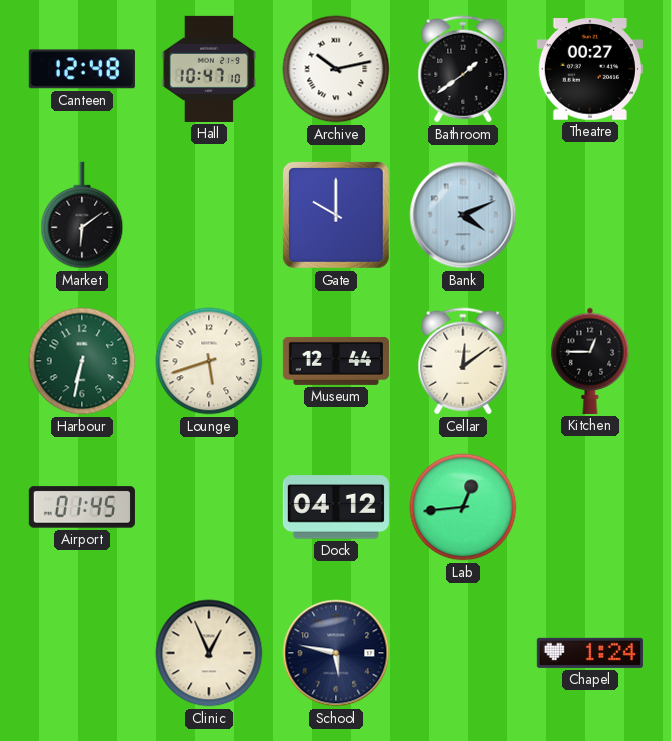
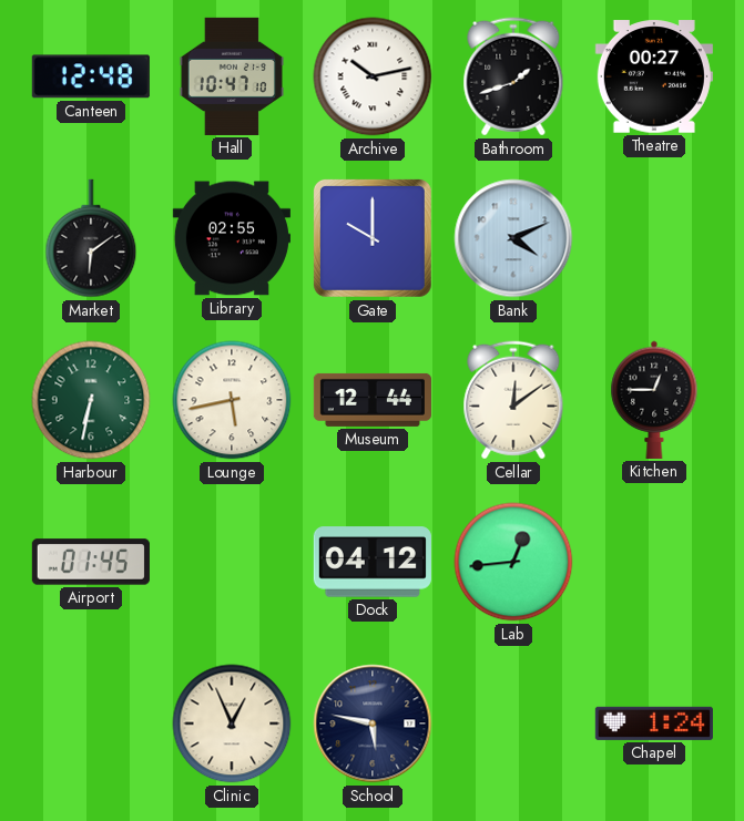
Bathroom: 1:39 -> 1:42
Library: none -> 02:55
Lounge: 5:42 -> 5:43
